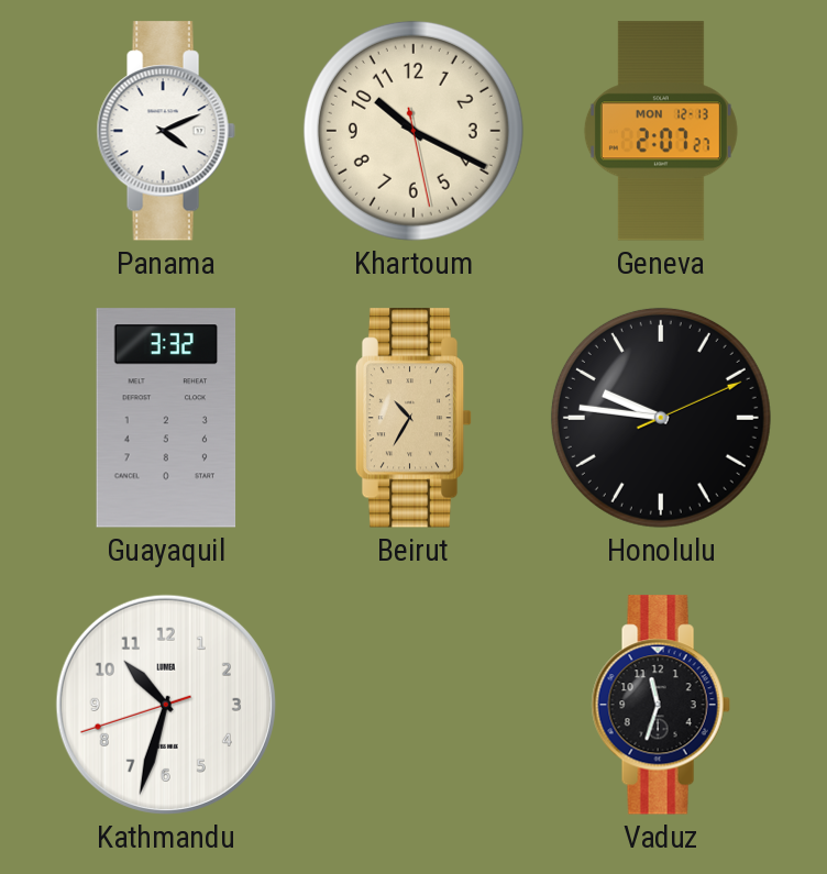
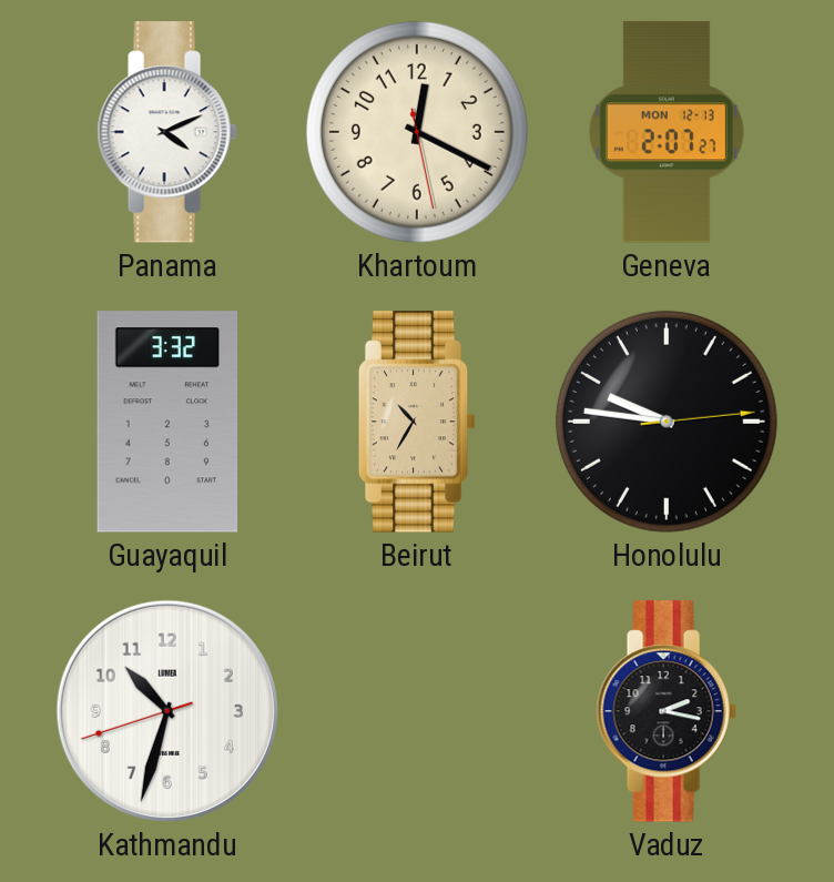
Khartoum: 10:19 -> 12:19
Honolulu: 9:46:11 -> 9:46:14
Vaduz: 11:33 -> 2:17
